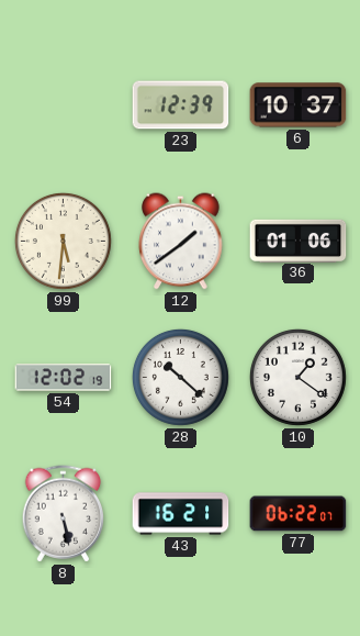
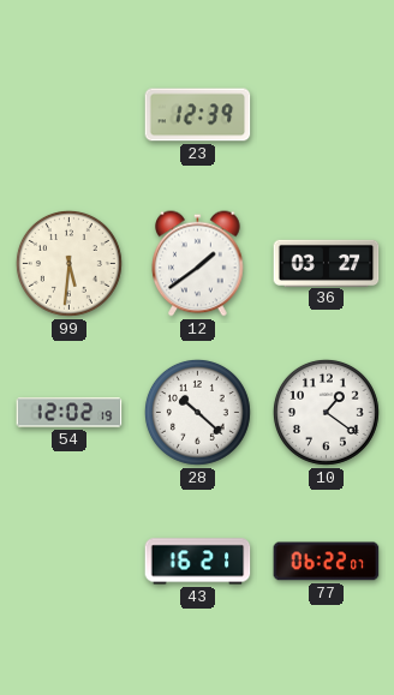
6: 10:37 -> none
36: 01:06 -> 03:27
8: 5:28 -> none
